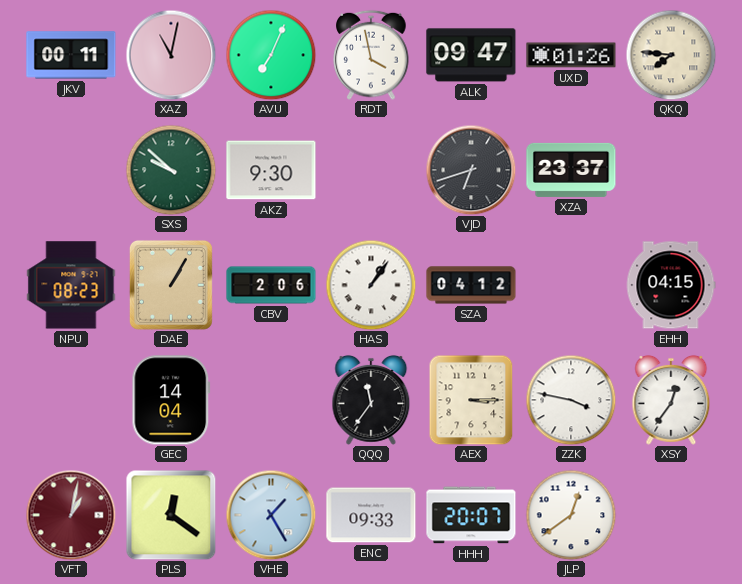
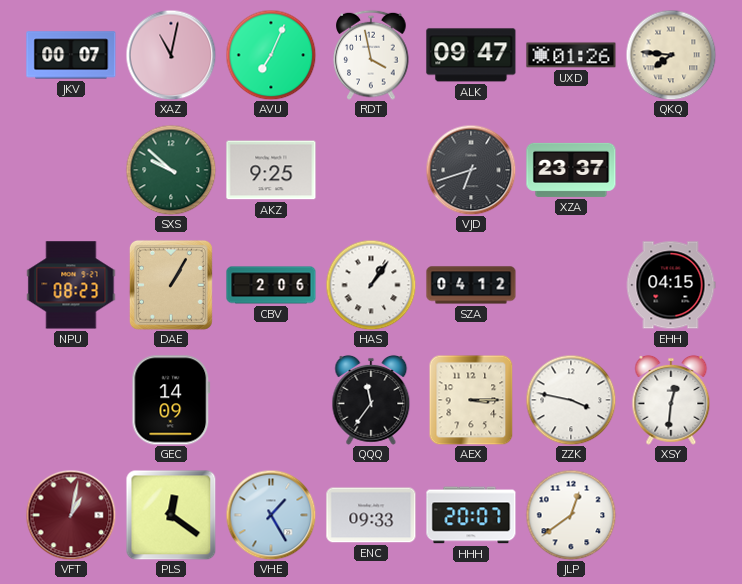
JKV: 00:11 -> 00:07
AKZ: 9:30 -> 9:25
GEC: 14:04 -> 14:09
XSY: 12:36 -> 12:31
